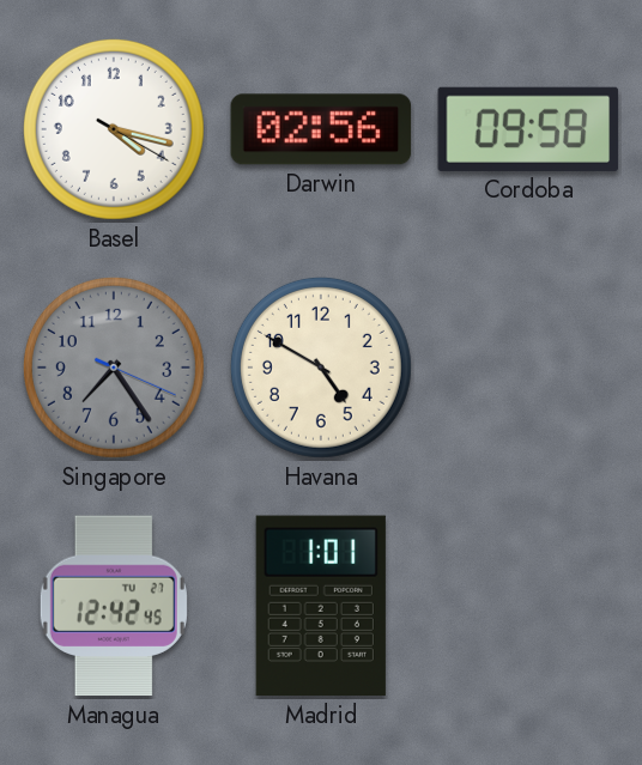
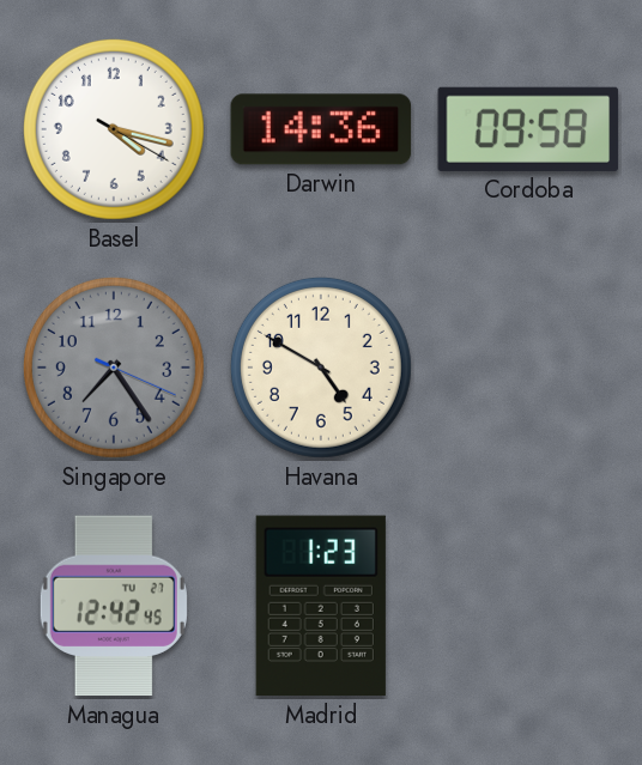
Darwin: 02:56 -> 14:36
Madrid: 1:01 -> 1:23
